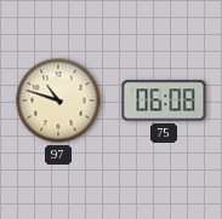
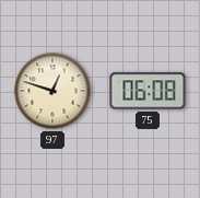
97: 10:48 -> 12:48
